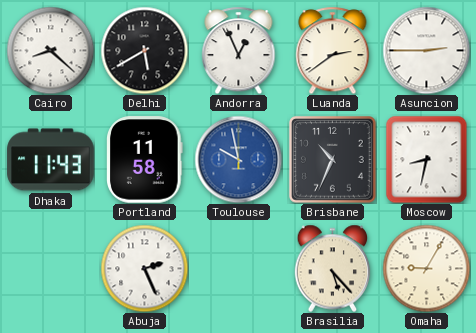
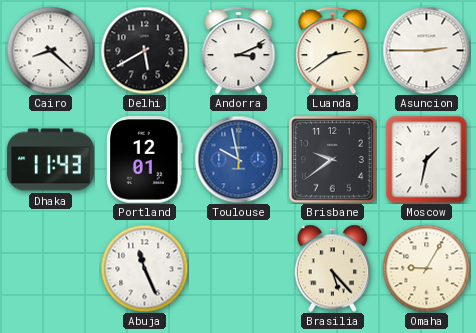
Andorra: 12:56 -> 3:11
Portland: 11:58 -> 12:01
Brisbane: 10:34 -> 9:39
Moscow: 8:32 -> 1:32
Abuja: 2:26 -> 11:26
